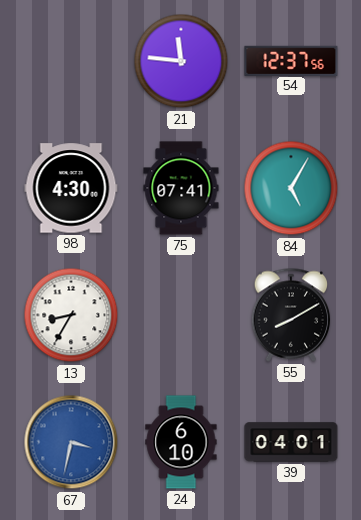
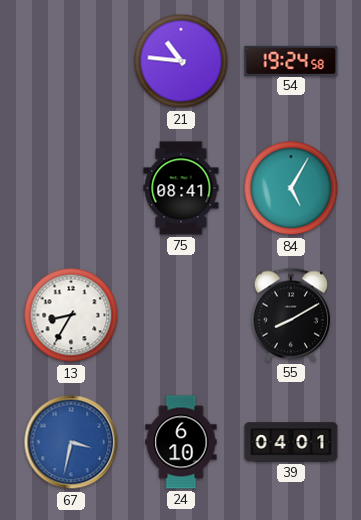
21: 11:46 -> 10:46
54: 12:37 -> 19:24
98: 4:30 -> none
75: 07:41 -> 08:41
